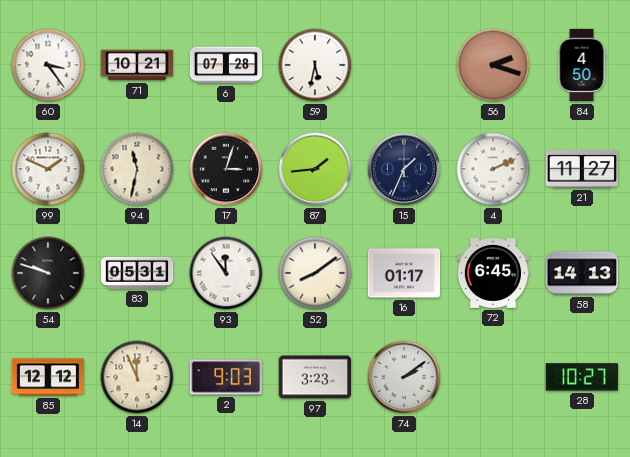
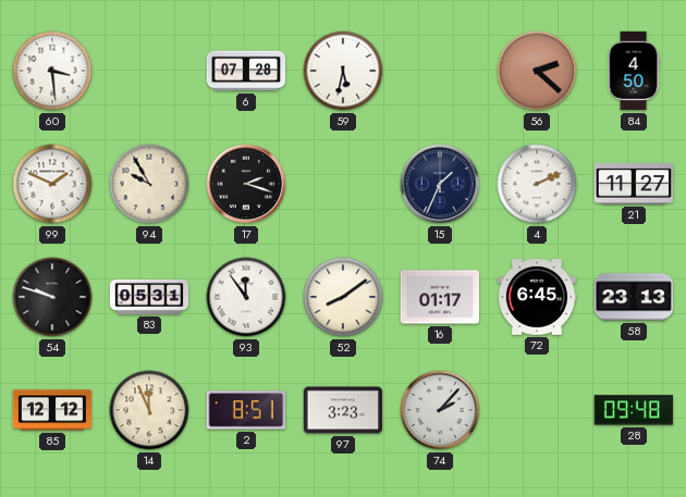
60: 3:24 -> 3:29
71: 10:21 -> none
56: 2:18 -> 2:22
94: 11:32 -> 9:55
17: 3:03 -> 2:18
87: 1:44 -> none
58: 14:13 -> 23:13
2: 9:03 -> 8:51
74: 2:09 -> 2:07
28: 10:27 -> 09:48
